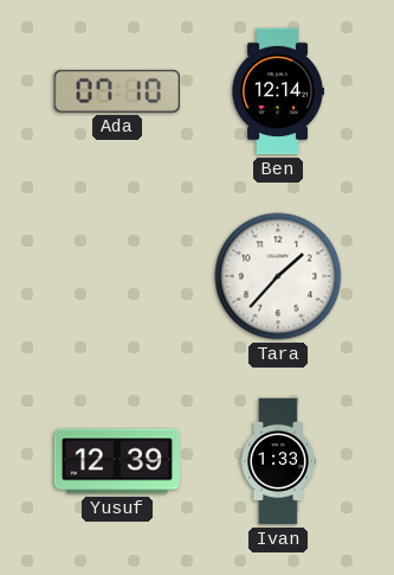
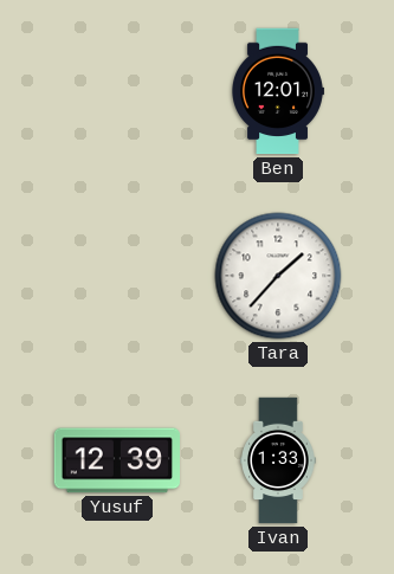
Ada: 07:10 -> none
Ben: 12:14 -> 12:01
